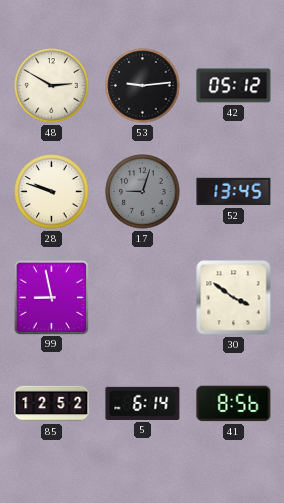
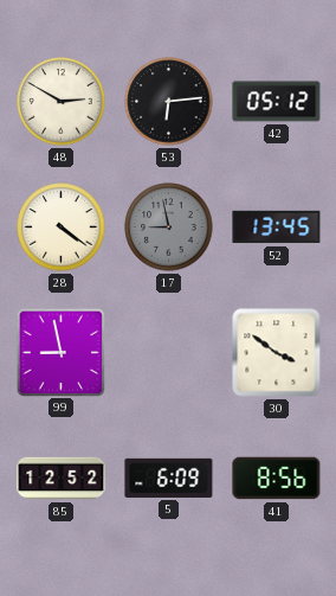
53: 9:14 -> 6:14
28: 9:48 -> 4:21
17: 9:03 -> 8:58
5: 6:14 -> 6:09
